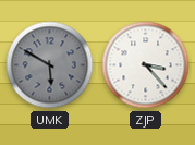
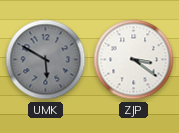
ZJP: 3:23 -> 3:21
